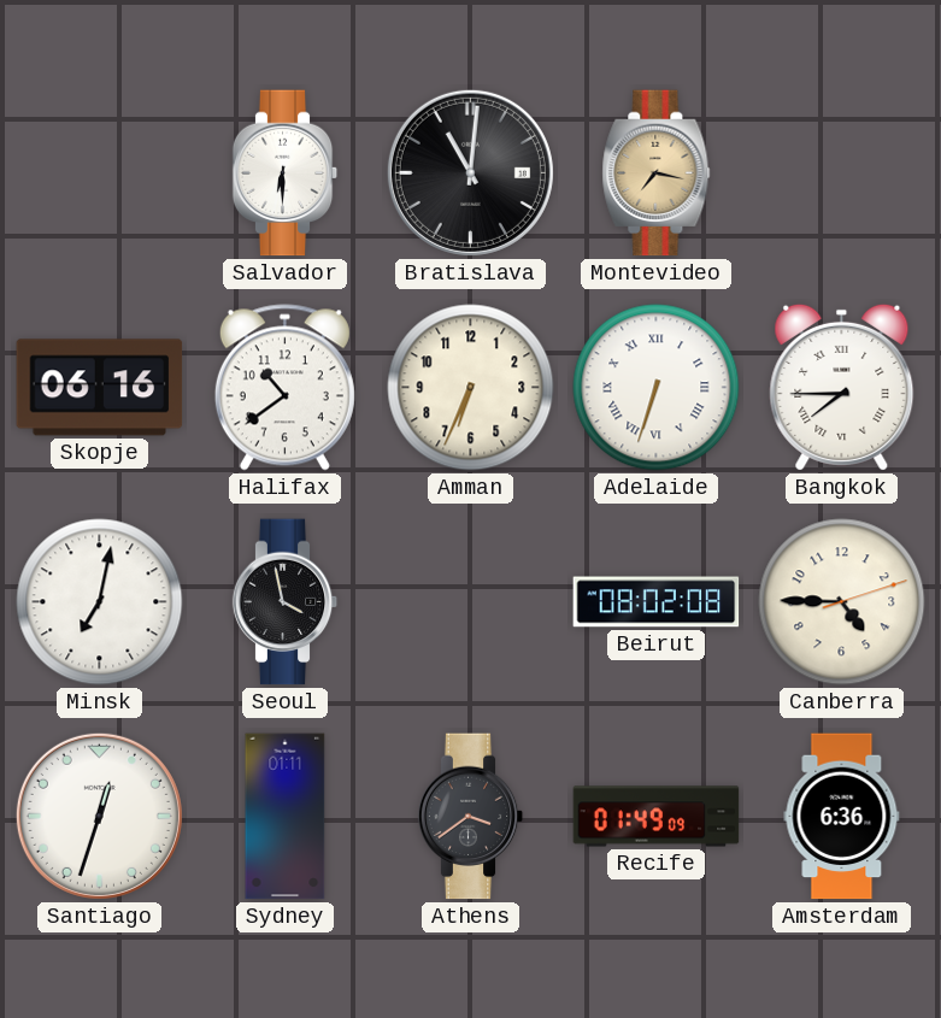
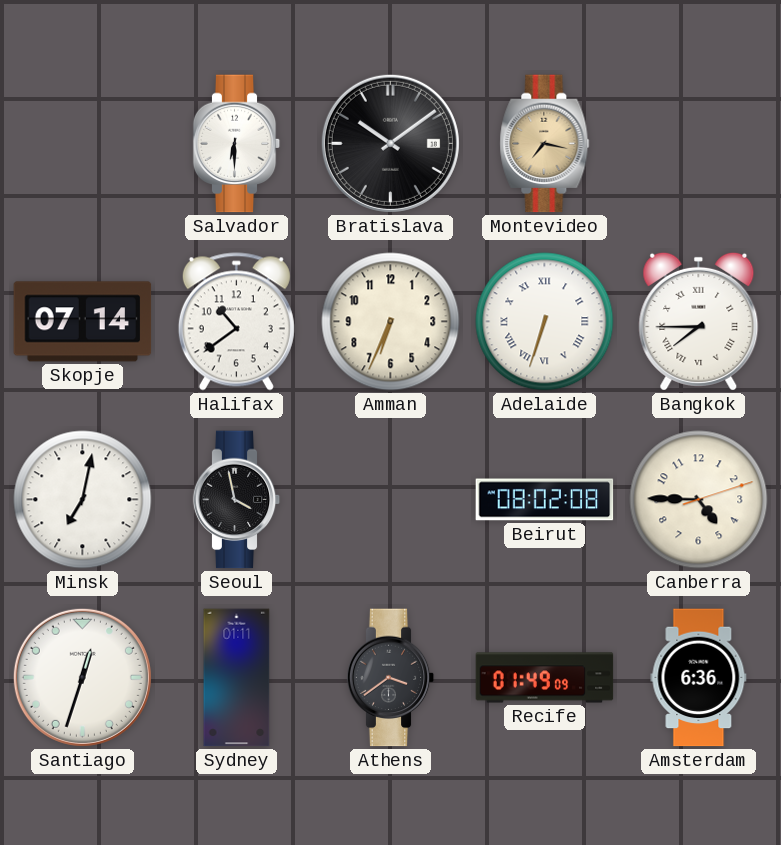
Bratislava: 11:01 -> 10:09
Skopje: 06:16 -> 07:14
